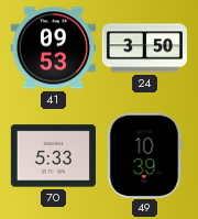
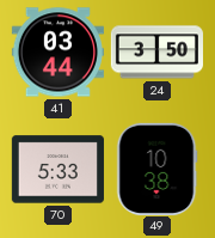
41: 09:53 -> 03:44
49: 10:39 -> 10:38
